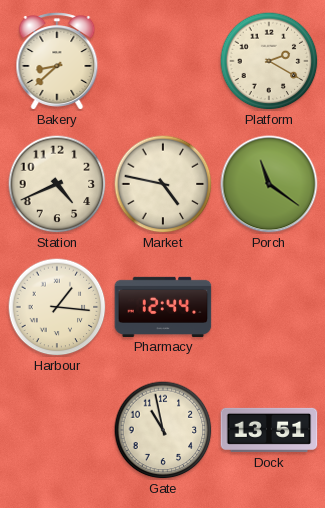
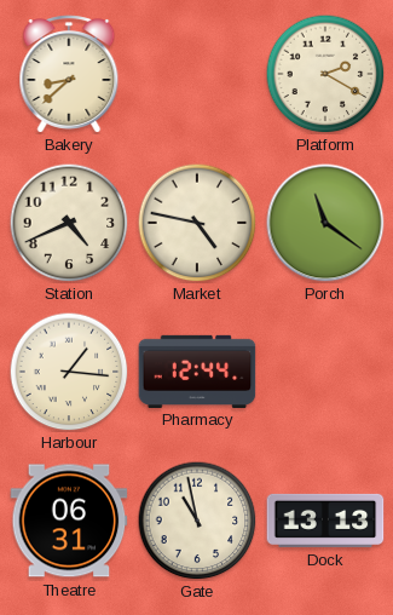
Theatre: none -> 06:31
Dock: 13:51 -> 13:13
